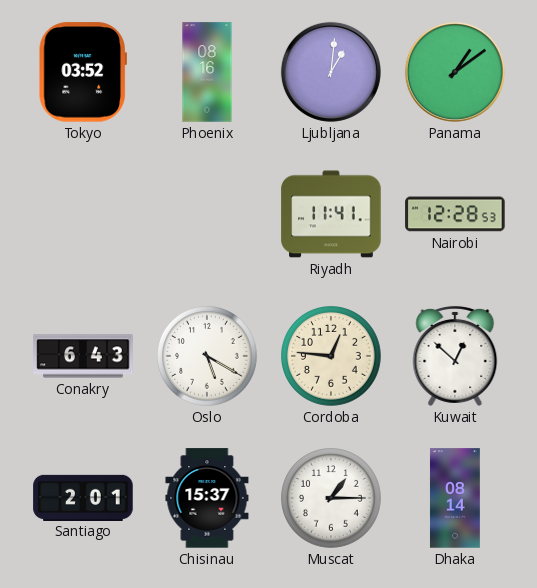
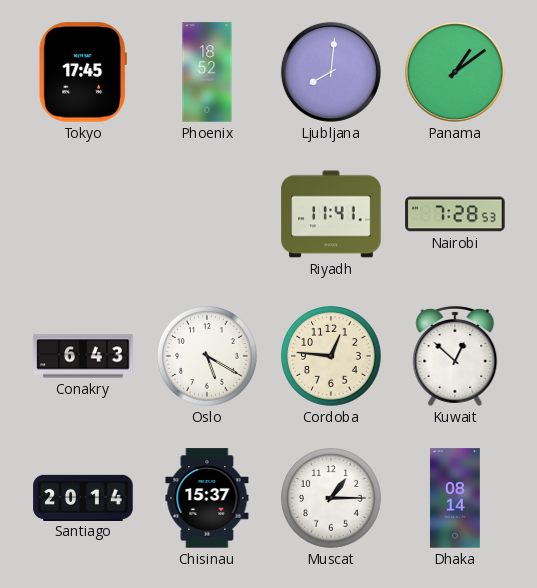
Tokyo: 03:52 -> 17:45
Phoenix: 08:16 -> 18:52
Ljubljana: 1:01 -> 8:01
Nairobi: 12:28 -> 7:28
Santiago: 2:01 -> 20:14
